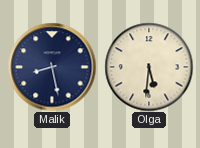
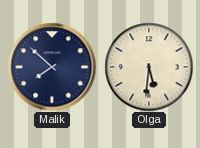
Malik: 8:28 -> 7:52
